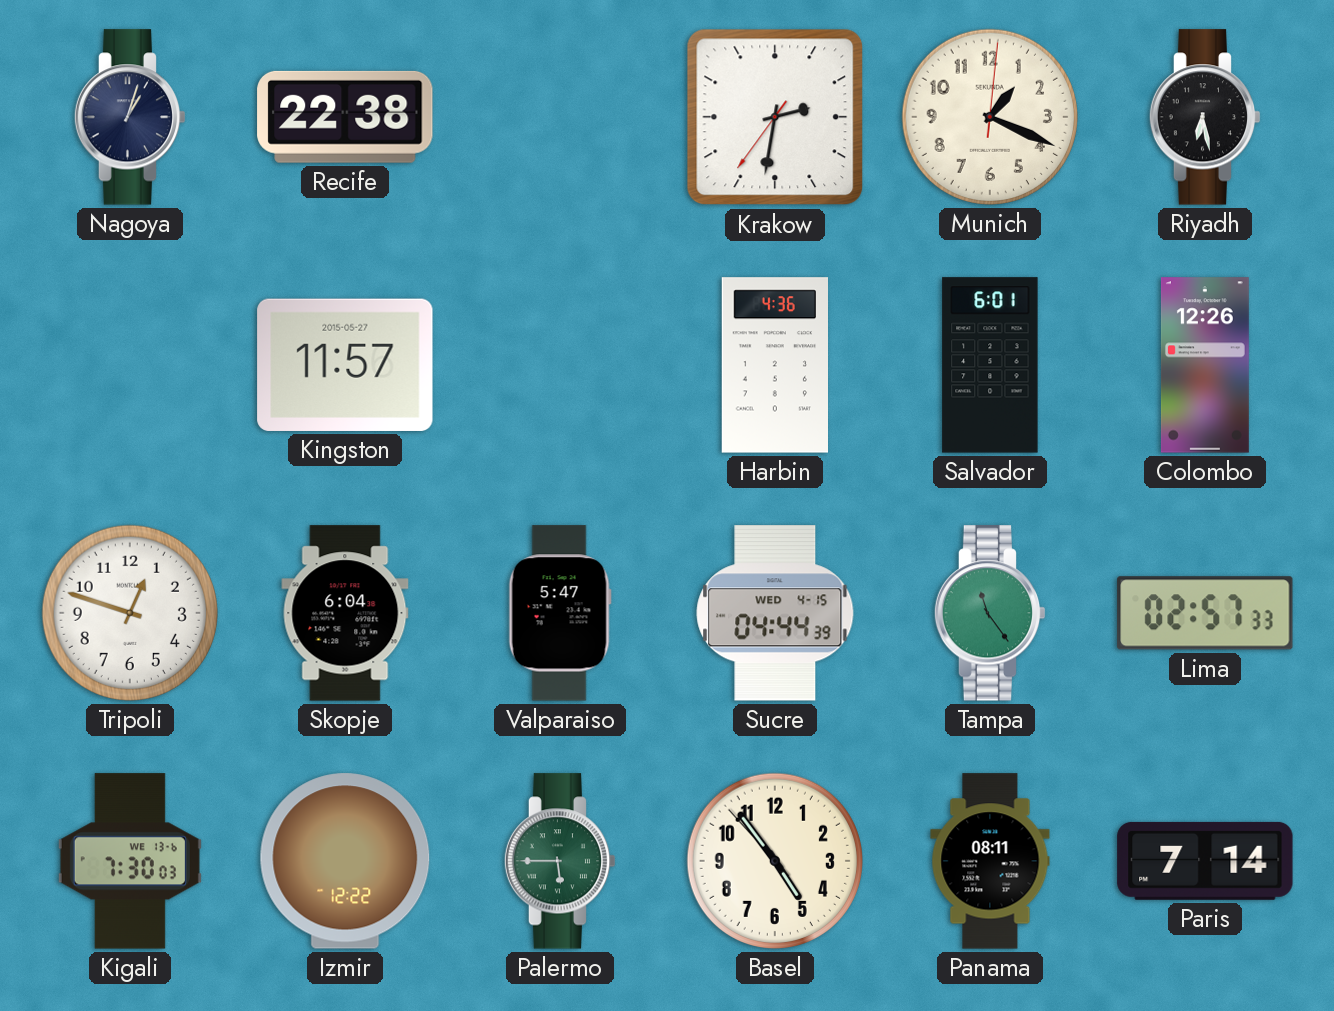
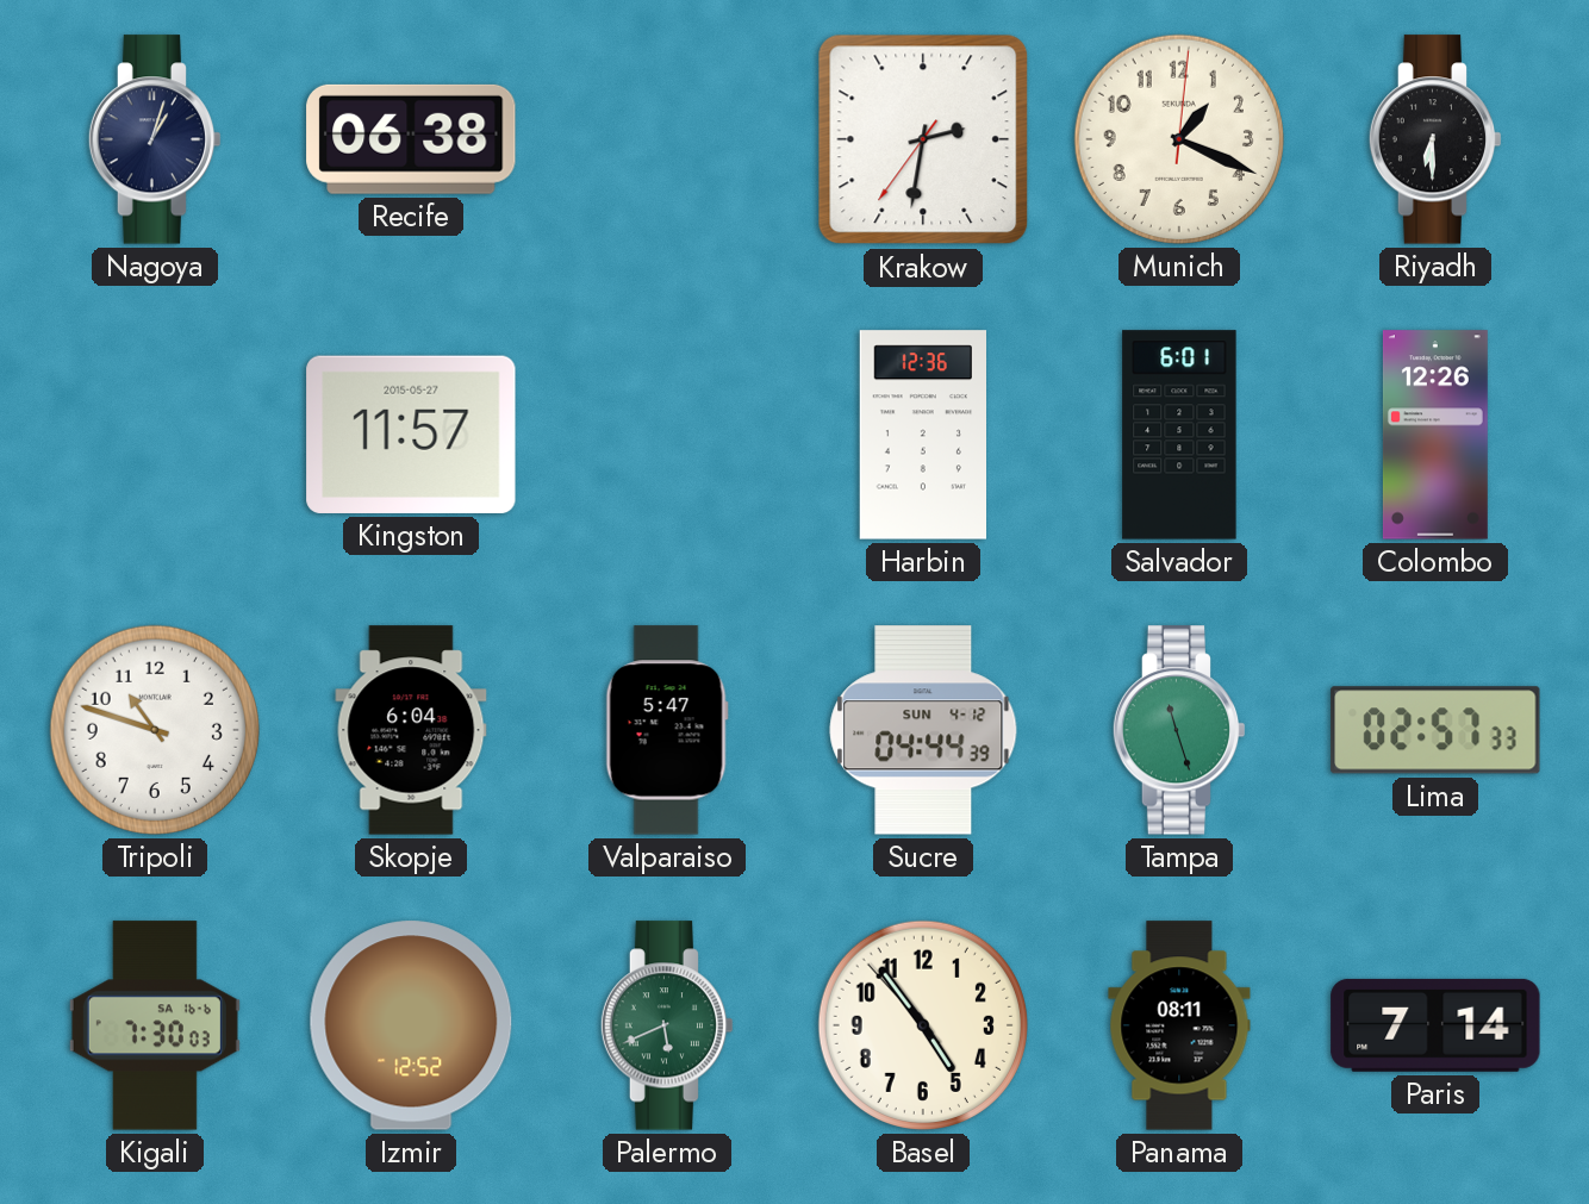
Recife: 22:38 -> 06:38
Riyadh: 6:28 -> 6:30
Harbin: 4:36 -> 12:36
Tripoli: 12:48 -> 10:48
Sucre date: WED 4-15 -> SUN 4-12
Tampa: 11:24 -> 11:27
Kigali date: WE 13-6 -> SA 16-6
Izmir: 12:22 -> 12:52
Palermo: 5:45 -> 5:41
